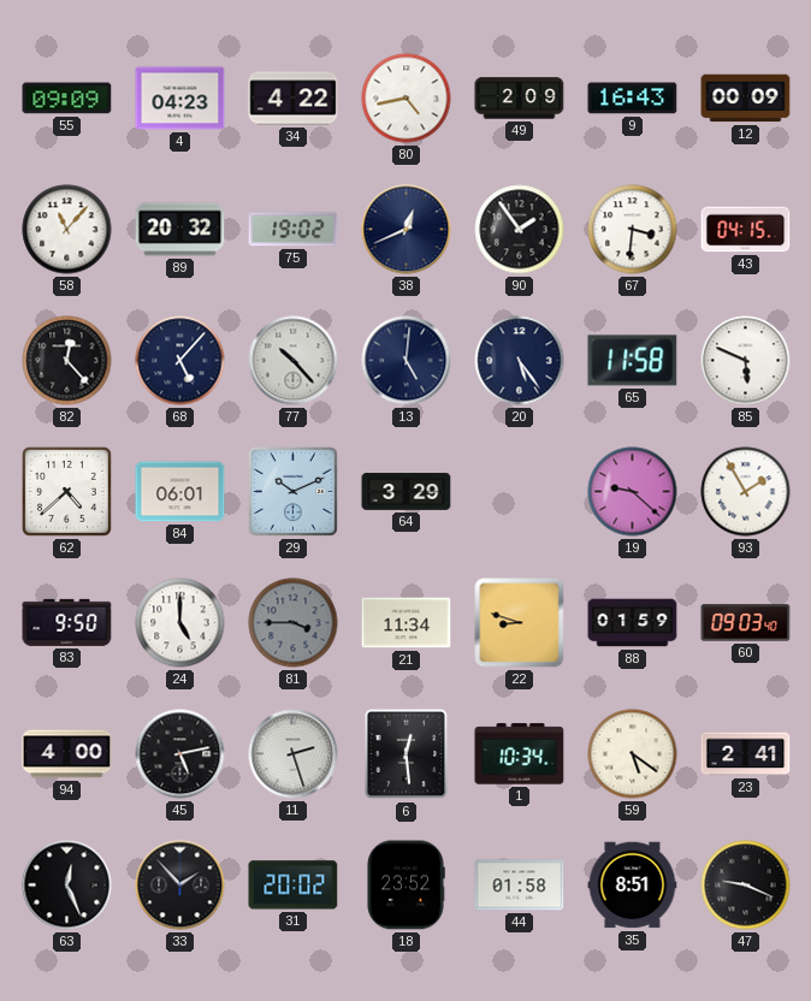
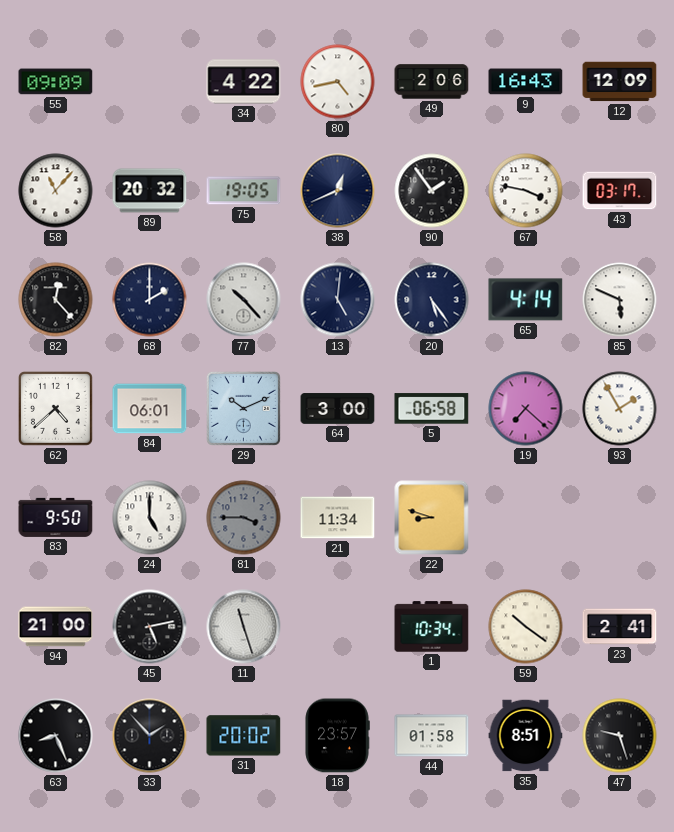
4: 04:23 -> none
49: 2:09 -> 2:06
12: 00:09 -> 12:09
75: 19:02 -> 19:05
67: 3:31 -> 3:47
43: 04:15 -> 03:17
68: 5:07 -> 2:00
65: 11:58 -> 4:14
64: 3:29 -> 3:00
5: none -> 06:58
19: 9:22 -> 7:22
88: 01:59 -> none
60: 09:03 -> none
94: 4:00 -> 21:00
11: 2:27 -> 11:27
6: 12:29 -> none
59: 5:21 -> 10:21
63: 12:26 -> 8:26
18: 23:52 -> 23:57
47: 9:19 -> 9:27
